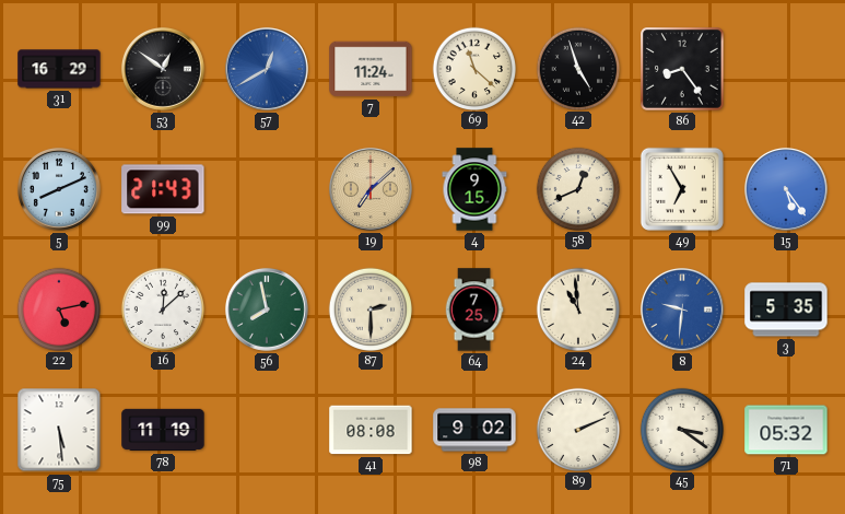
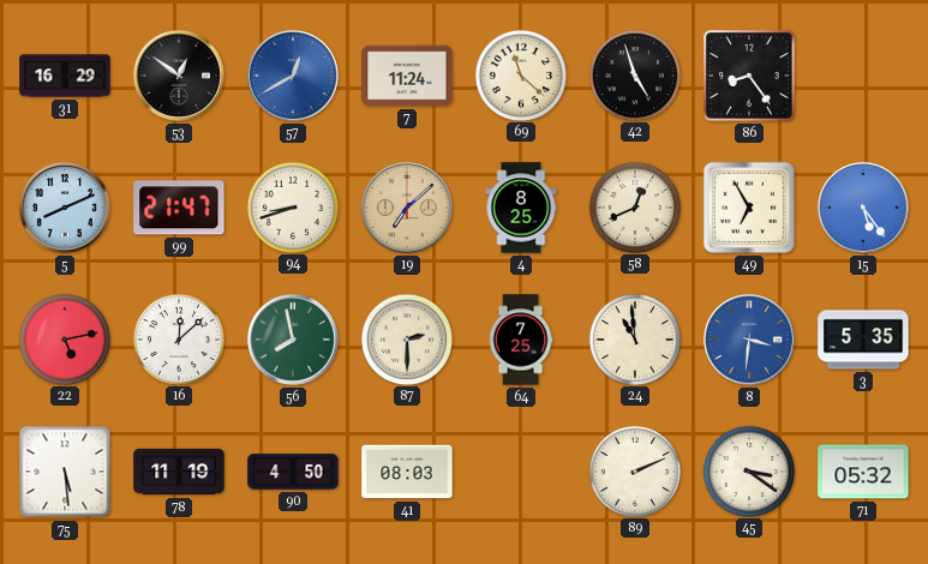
99: 21:43 -> 21:47
94: none -> 8:42
4: 9:15 -> 8:25
8: 9:31 -> 3:31
90: none -> 4:50
41: 08:08 -> 08:03
98: 9:02 -> none
